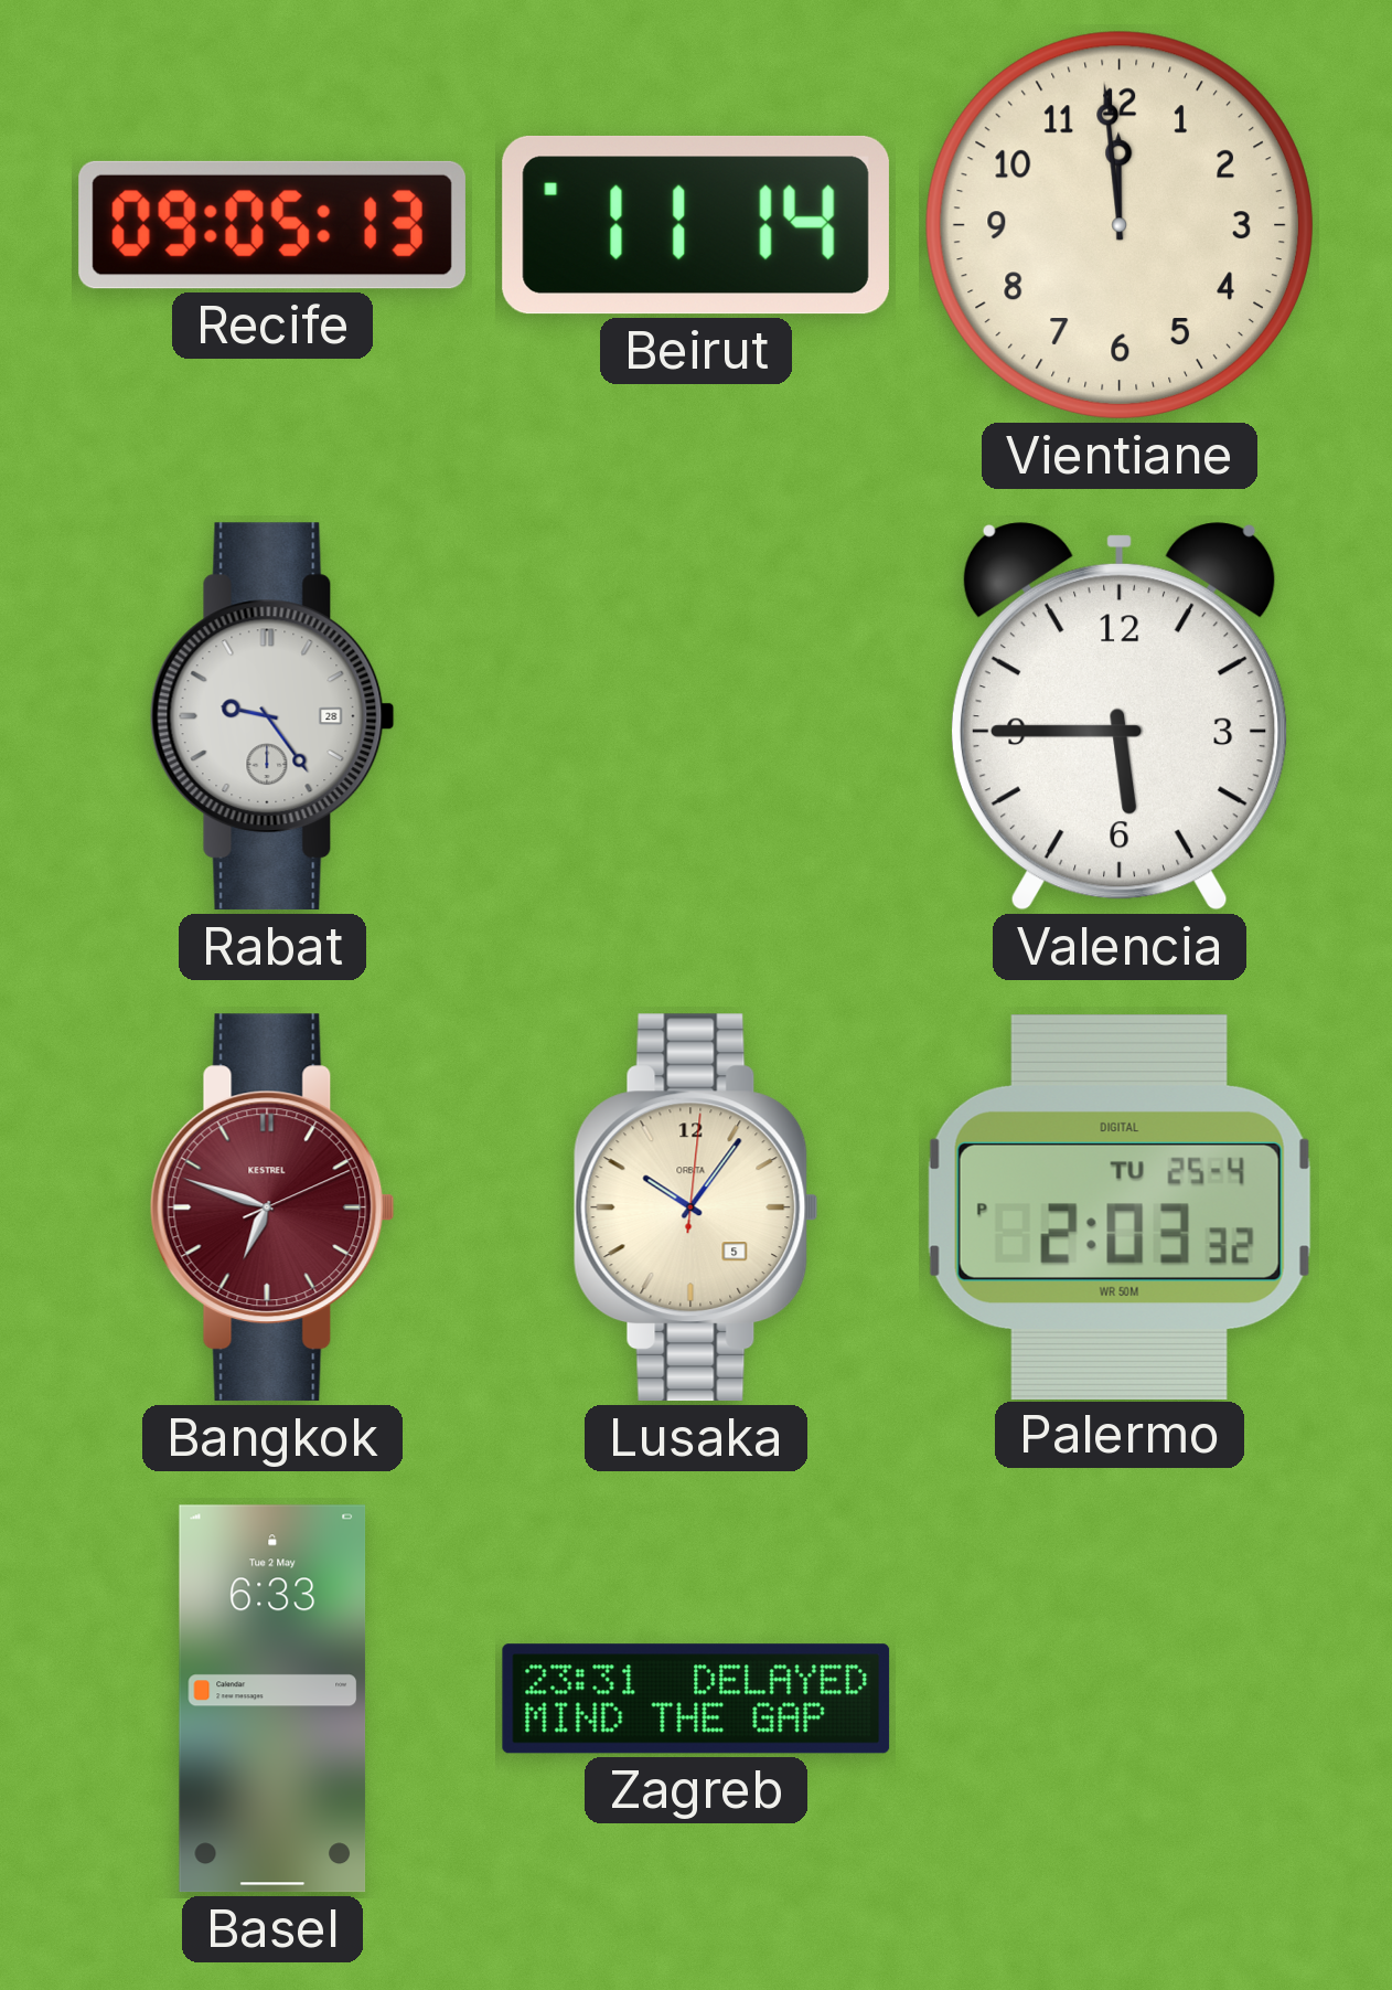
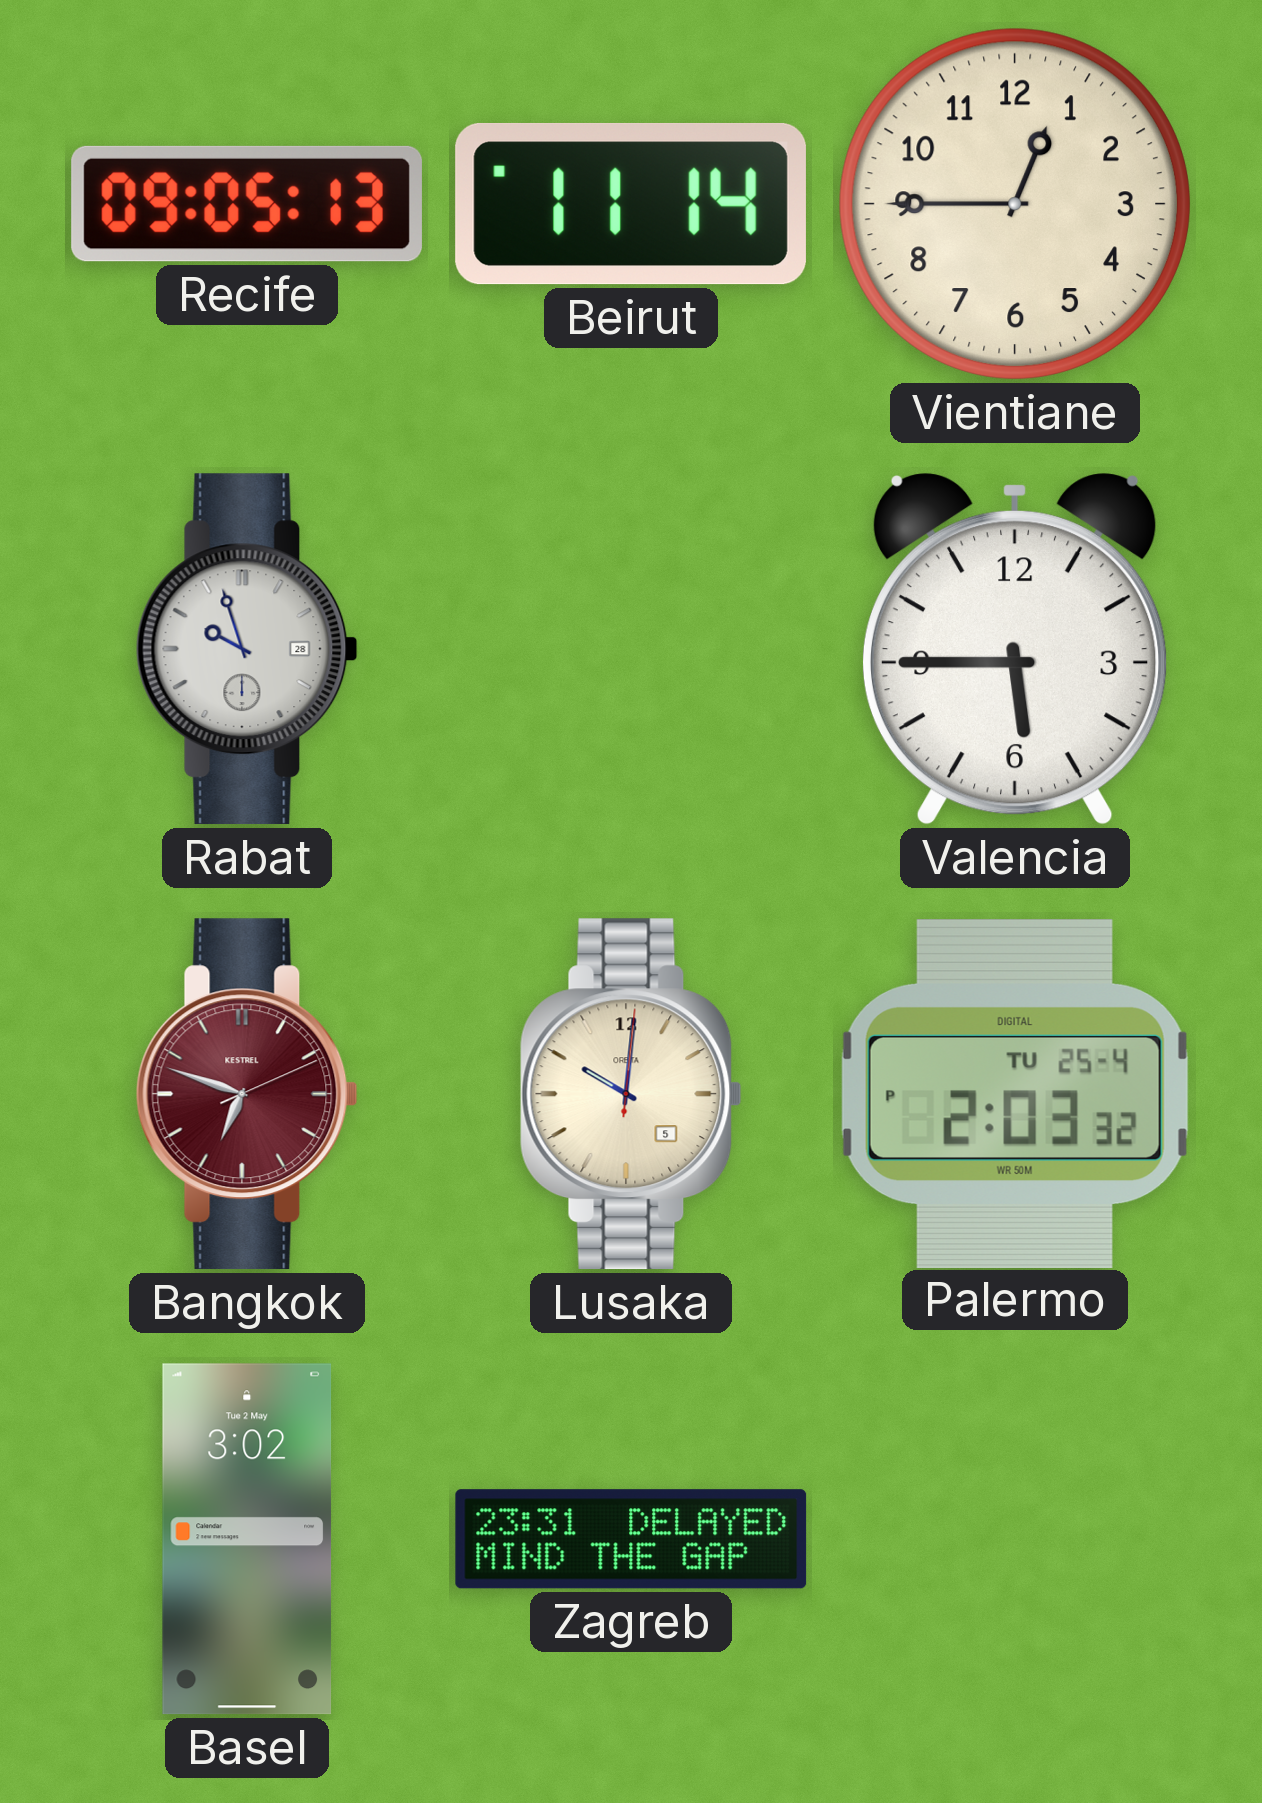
Vientiane: 11:59 -> 12:45
Rabat: 9:24 -> 9:57
Lusaka: 10:06 -> 10:01
Basel: 6:33 -> 3:02
